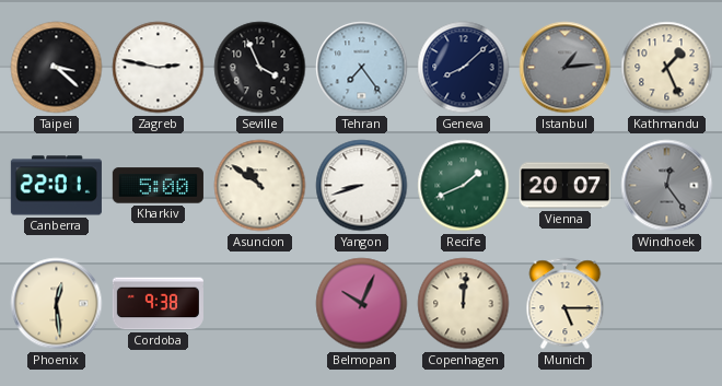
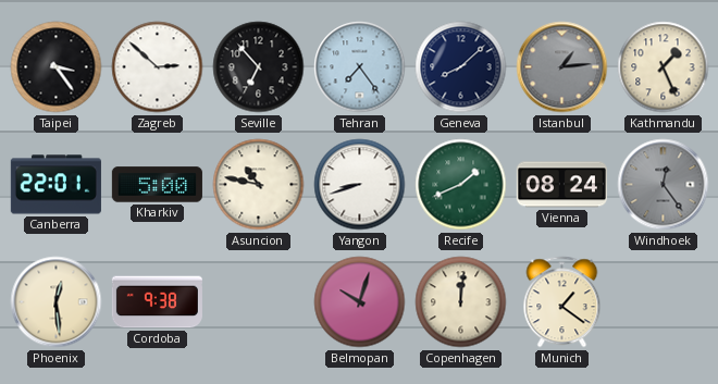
Taipei: 3:22 -> 3:24
Zagreb: 2:47 -> 2:52
Seville: 3:56 -> 6:53
Asuncion: 10:51 -> 10:47
Vienna: 20:07 -> 08:24
Belmopan: 10:04 -> 10:03
Munich: 5:15 -> 1:21
